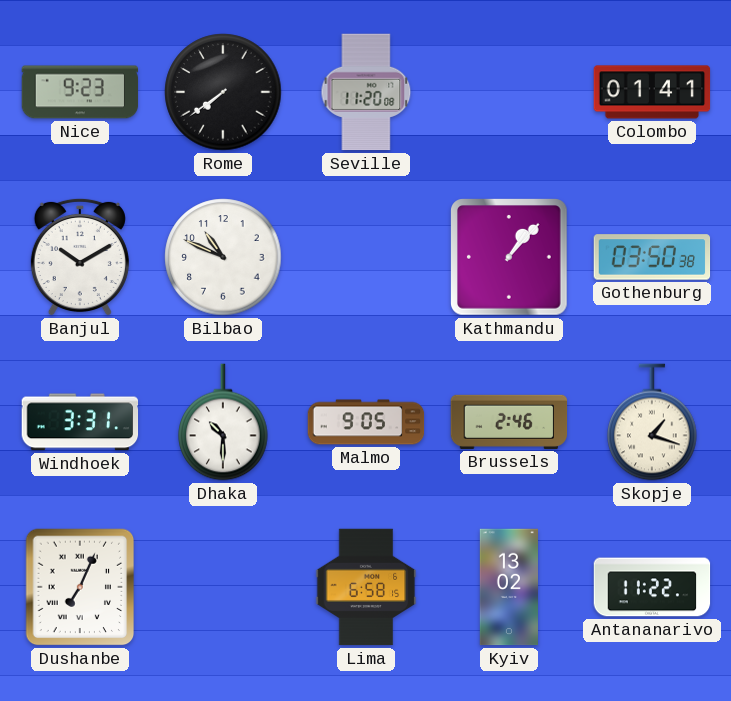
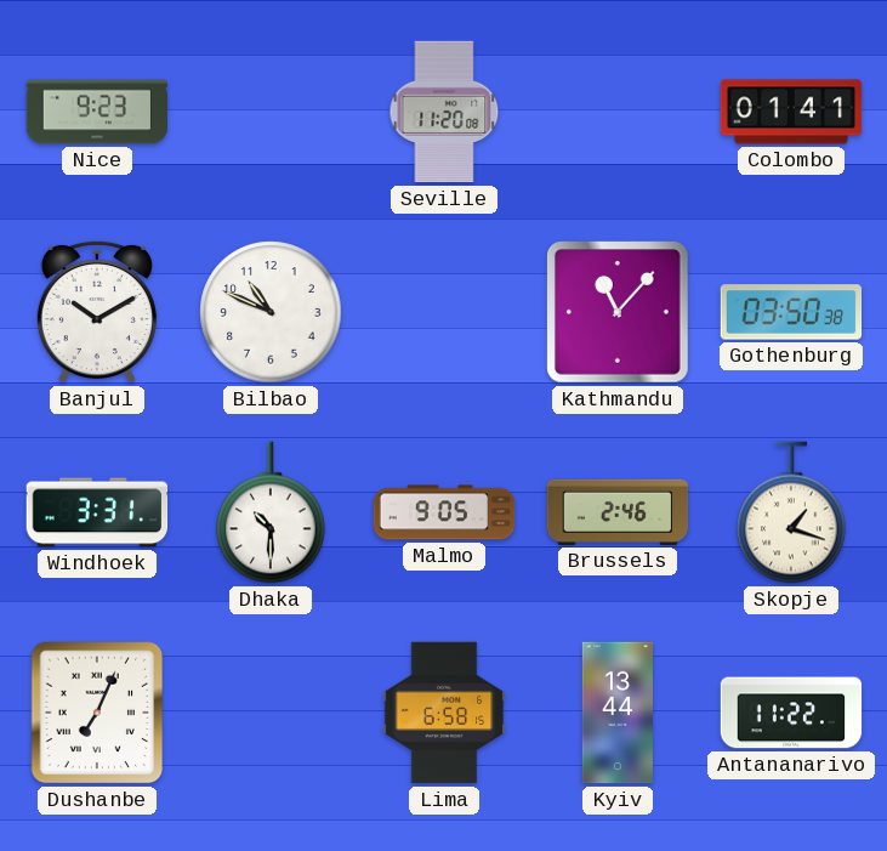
Rome: 7:39 -> none
Kathmandu: 1:07 -> 11:07
Kyiv: 13:02 -> 13:44
